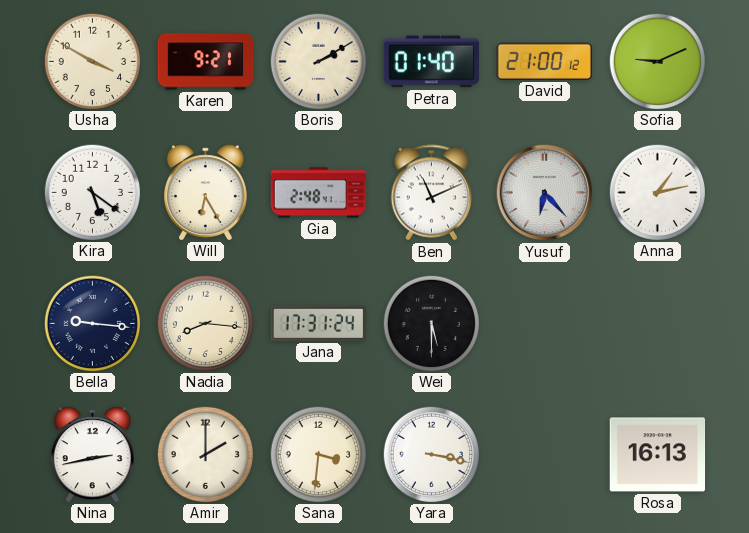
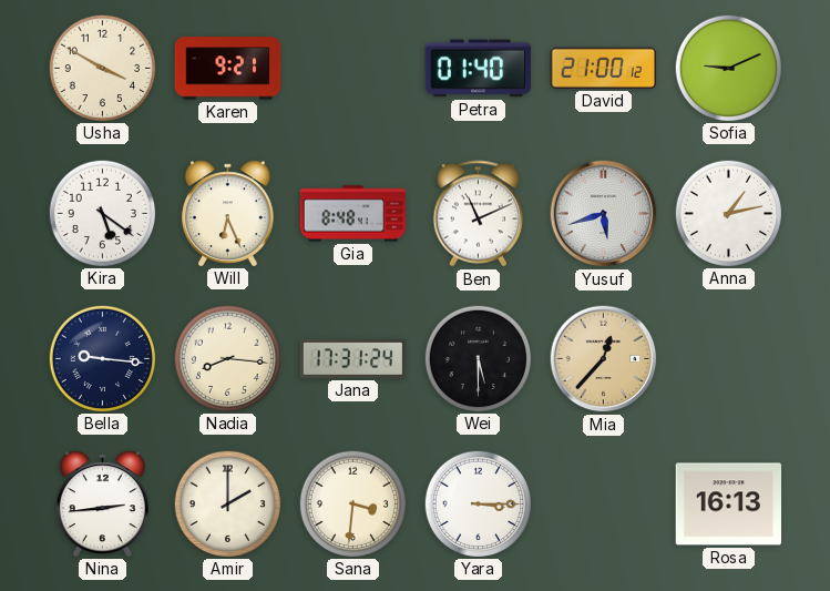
Boris: 2:10 -> none
Will: 6:25 -> 6:26
Gia: 2:48 -> 8:48
Yusuf: 6:23 -> 5:42
Mia: none -> 12:37
Nina: 2:43 -> 2:44
Yara: 3:17 -> 3:15
